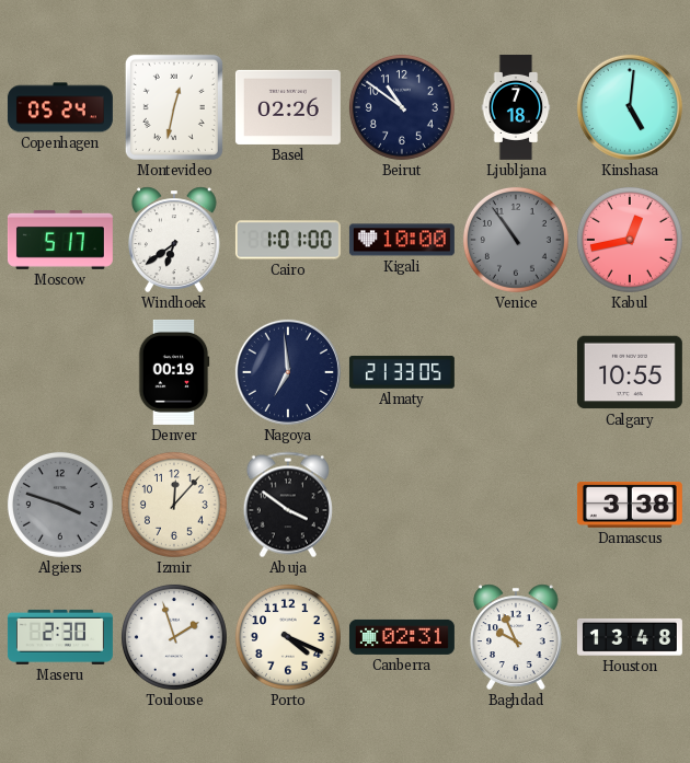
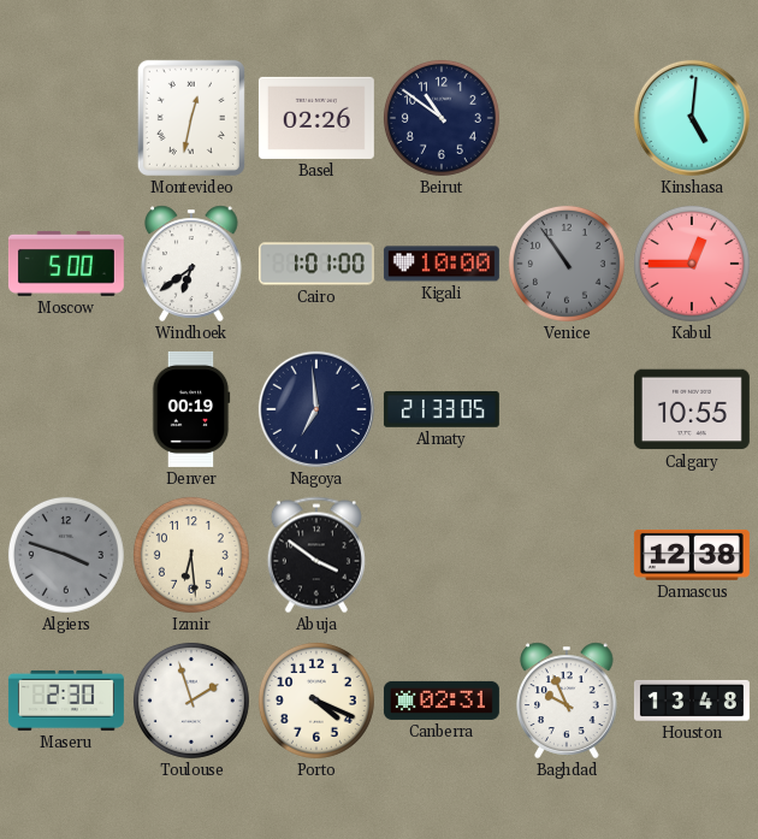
Copenhagen: 05:24 -> none
Ljubljana: 7:18 -> none
Moscow: 5:17 -> 5:00
Kabul: 12:43 -> 12:45
Izmir: 12:07 -> 6:29
Damascus: 3:38 -> 12:38
